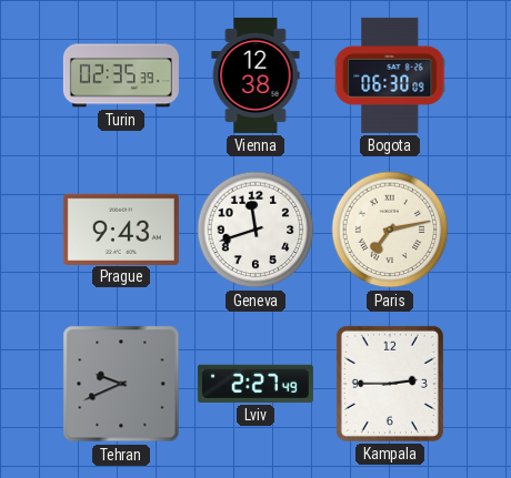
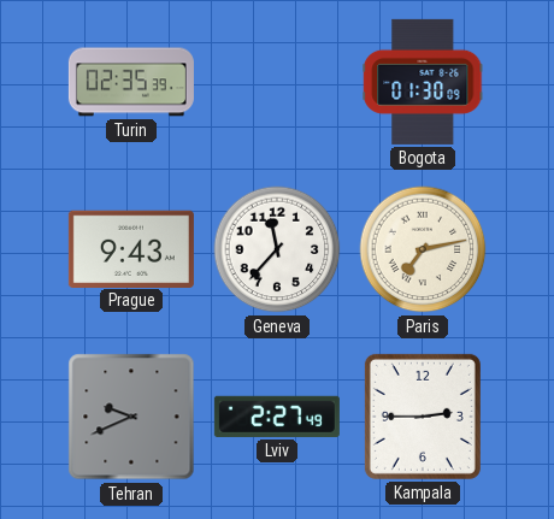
Vienna: 12:38 -> none
Bogota: 06:30 -> 01:30
Geneva: 11:42 -> 11:37
